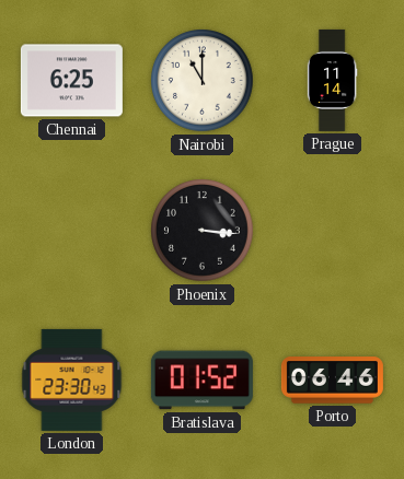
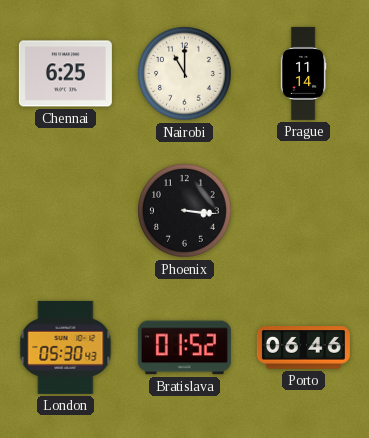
London: 23:30 -> 05:30
